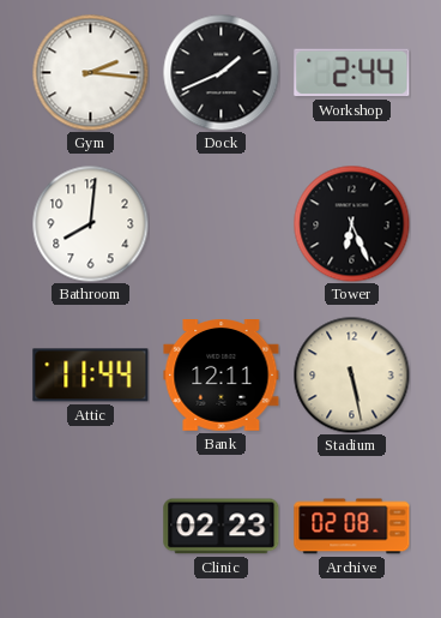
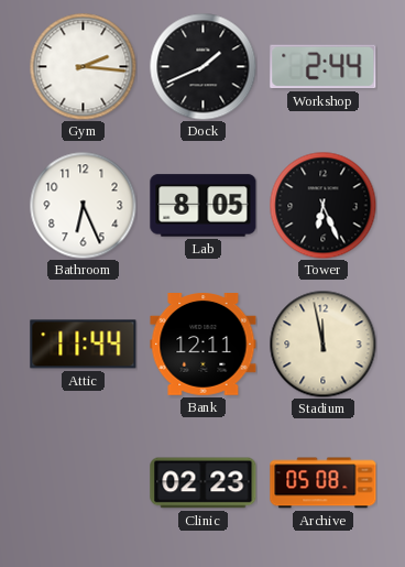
Bathroom: 8:01 -> 6:26
Lab: none -> 8:05
Stadium: 5:28 -> 11:58
Archive: 02:08 -> 05:08
